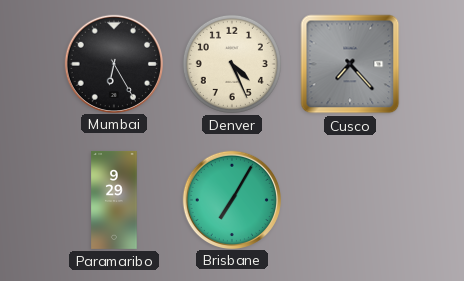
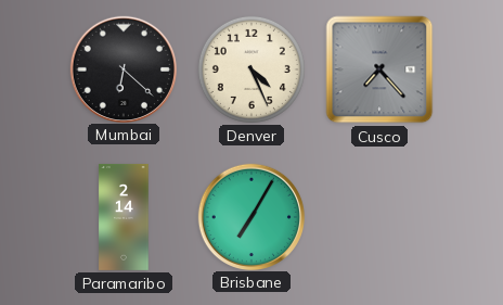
Mumbai: 6:25 -> 6:22
Paramaribo: 9:29 -> 2:14
